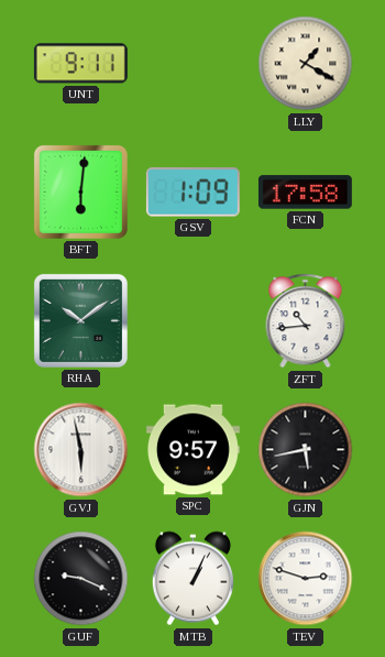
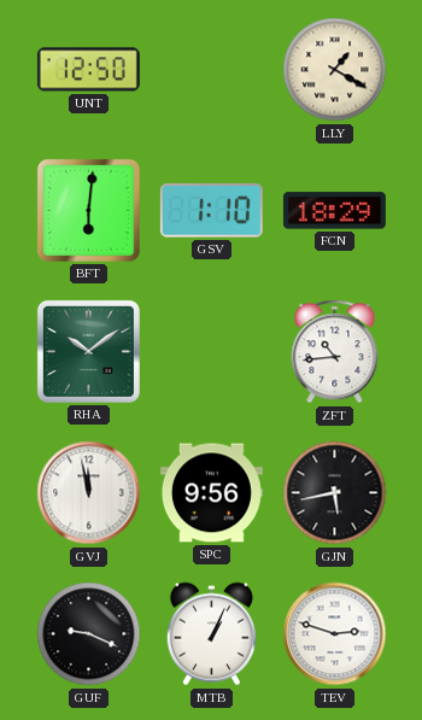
UNT: 9:11 -> 12:50
GSV: 1:09 -> 1:10
FCN: 17:58 -> 18:29
GVJ: 5:58 -> 11:58
SPC: 9:57 -> 9:56
